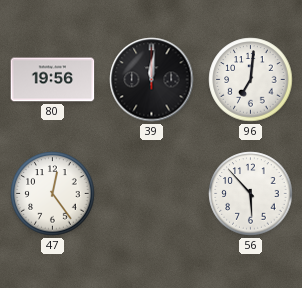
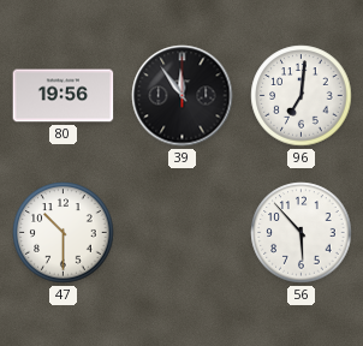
39: 12:01 -> 11:54
47: 12:24 -> 10:30
